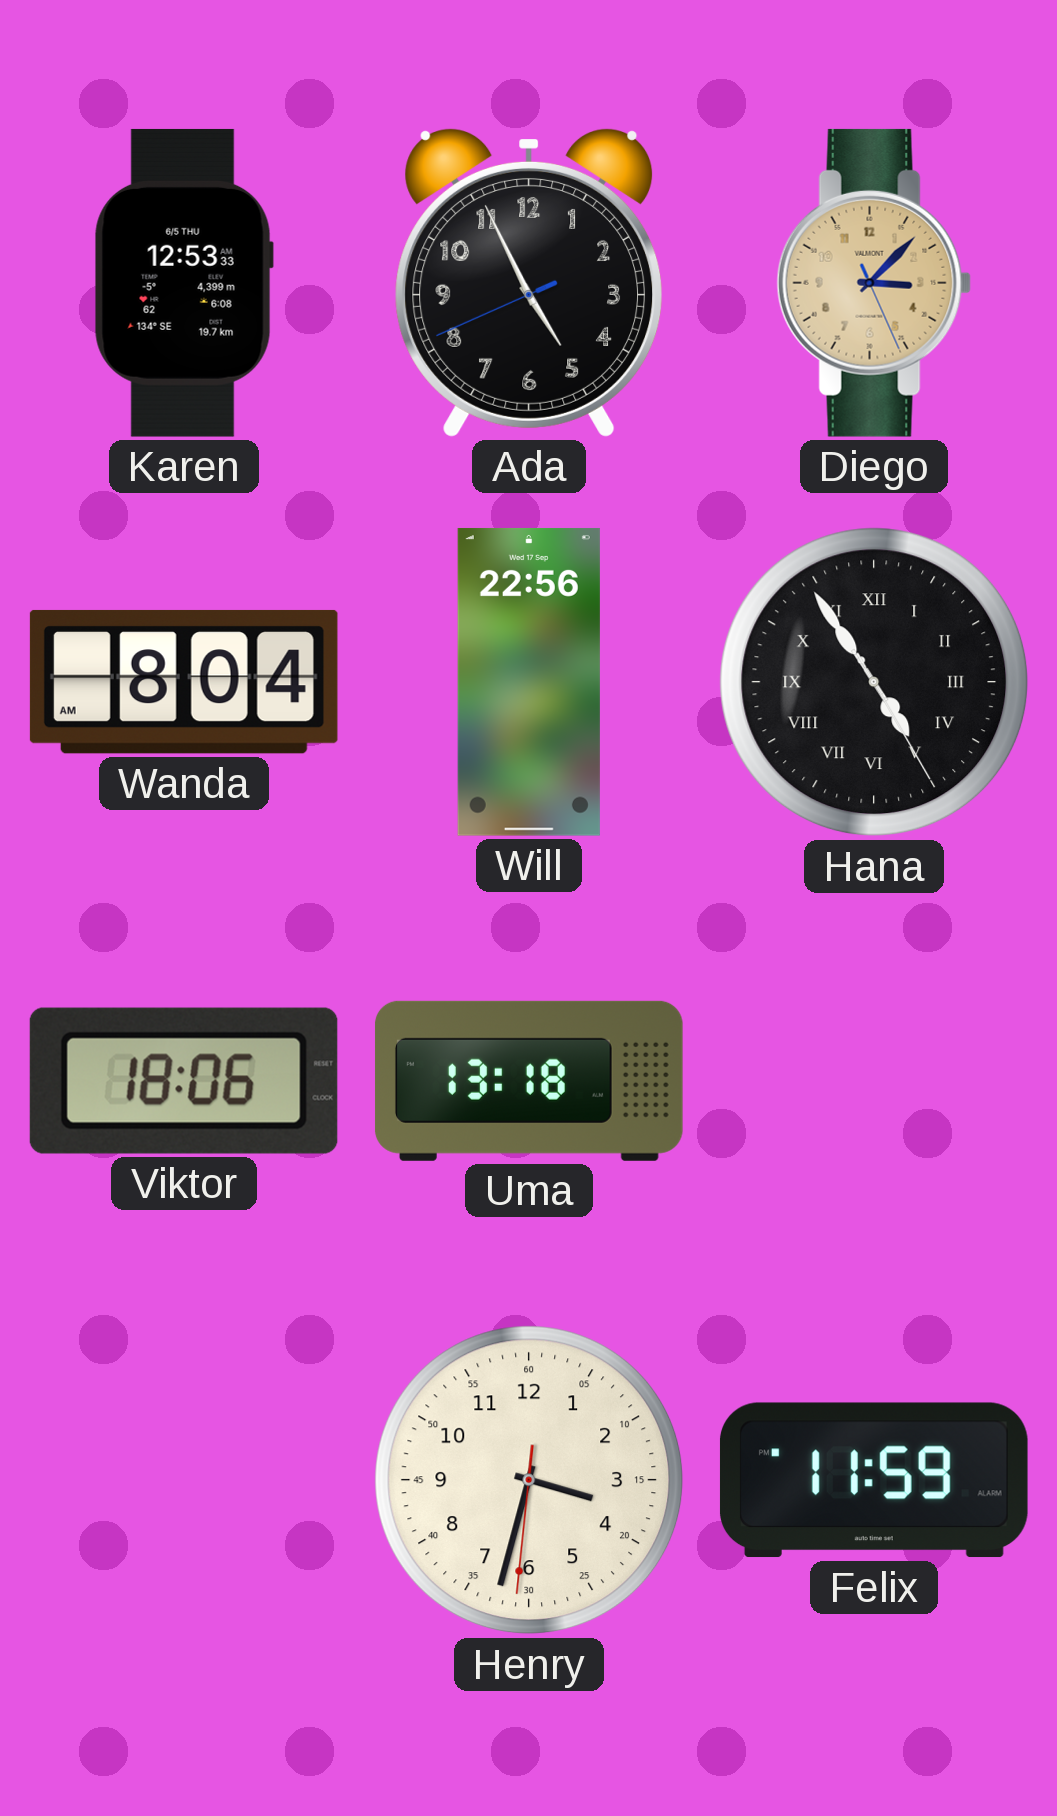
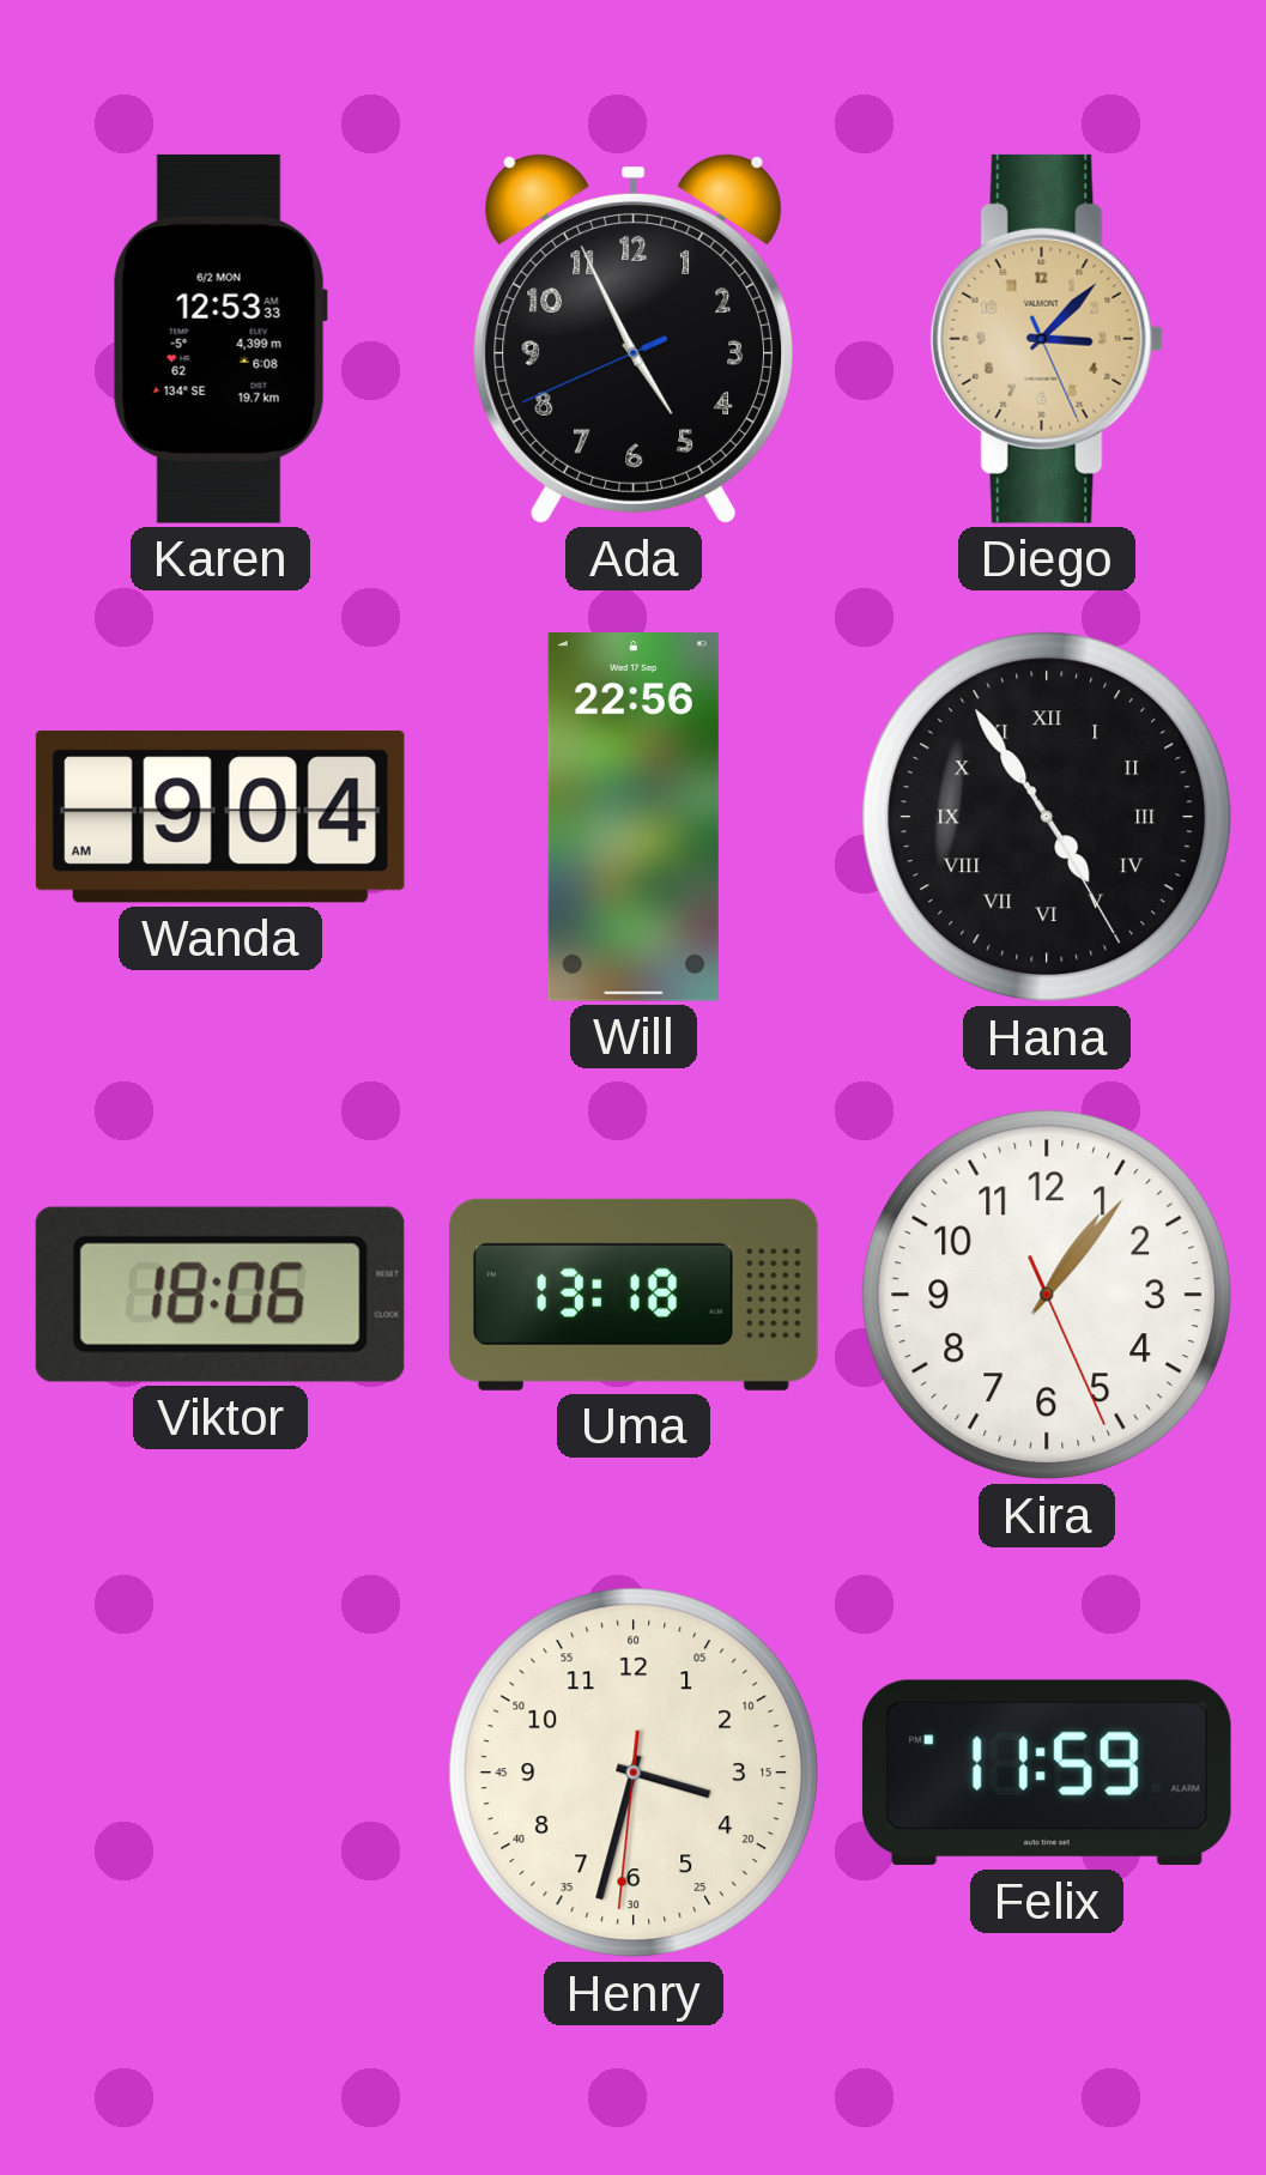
Karen date: 6/5 THU -> 6/2 MON
Wanda: 8:04 -> 9:04
Kira: none -> 1:06
